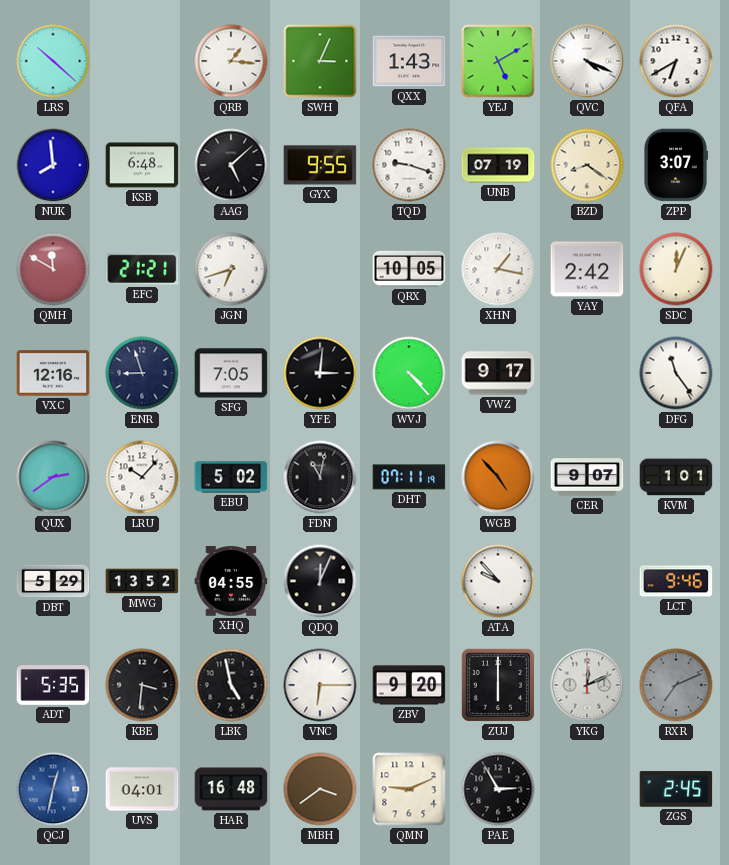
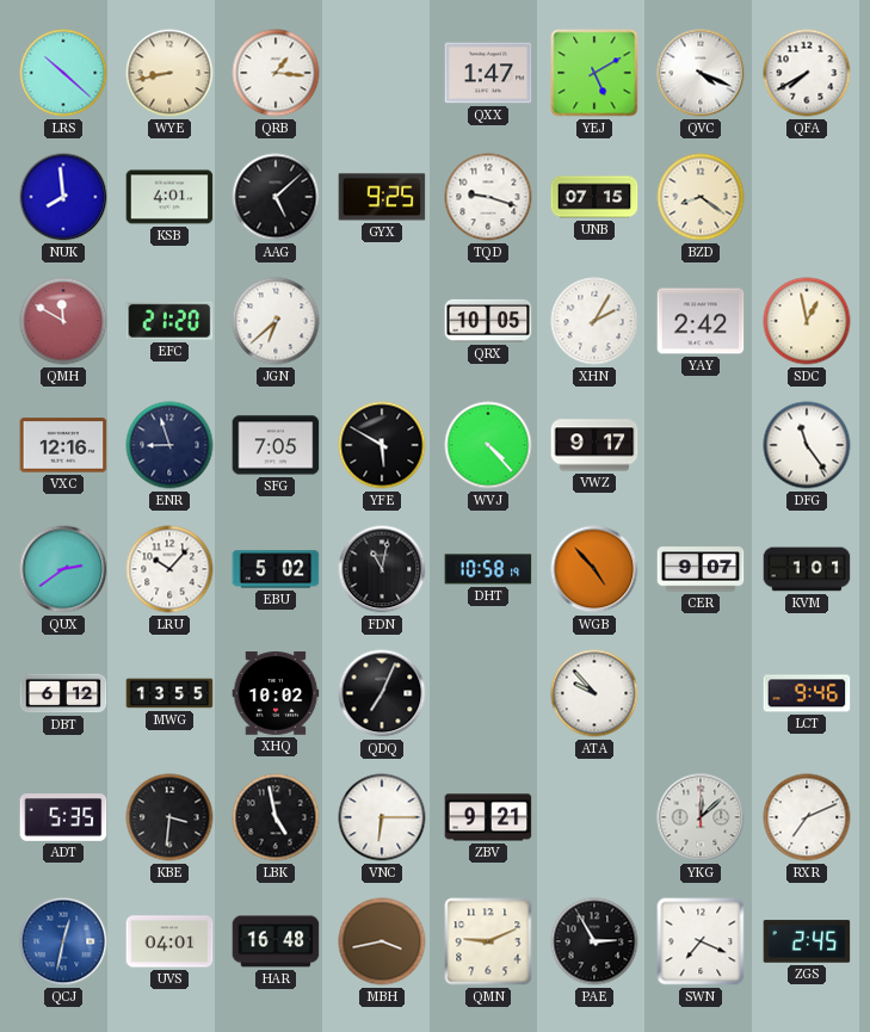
WYE: none -> 8:43
SWH: 3:04 -> none
QXX: 1:43 -> 1:47
QFA: 6:40 -> 7:40
KSB: 6:48 -> 4:01
GYX: 9:55 -> 9:25
UNB: 07:19 -> 07:15
ZPP: 3:07 -> none
EFC: 21:21 -> 21:20
JGN: 6:42 -> 6:38
XHN: 1:17 -> 2:05
SDC: 12:04 -> 12:58
YFE: 3:01 -> 5:50
DHT: 07:11 -> 10:58
DBT: 5:29 -> 6:12
MWG: 13:52 -> 13:55
XHQ: 04:55 -> 10:02
QDQ: 12:04 -> 7:04
ZBV: 9:20 -> 9:21
ZUJ: 6:00 -> none
YKG: 12:11 -> 12:08
RXR dial: grey -> white
MBH: 3:39 -> 3:43
SWN: none -> 7:19
